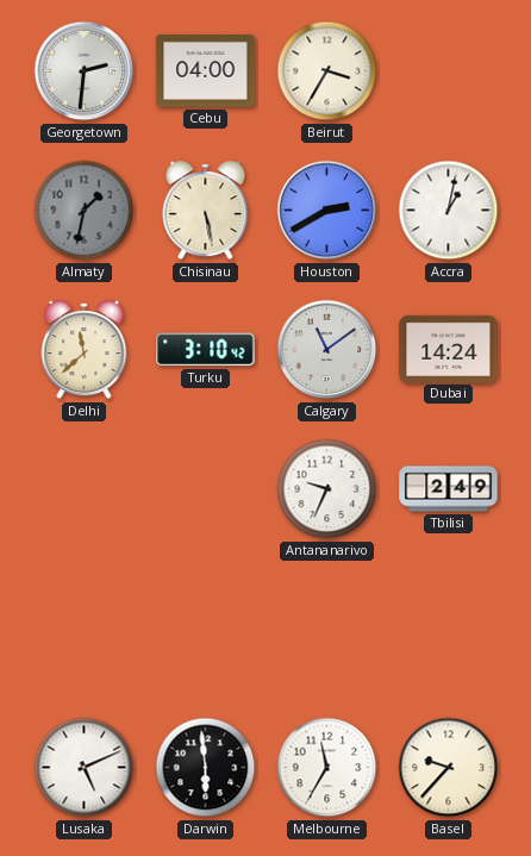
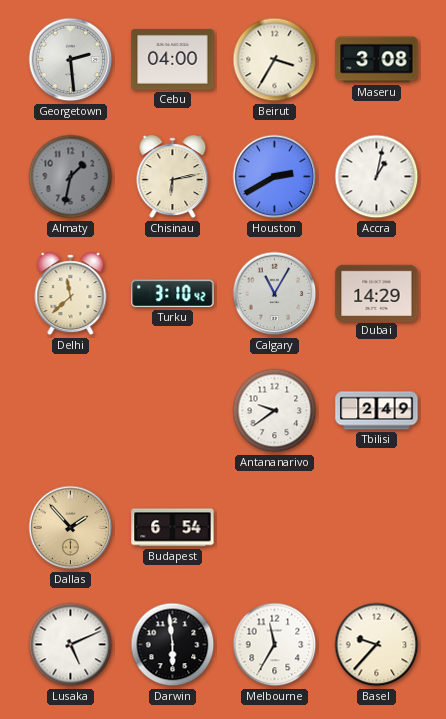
Georgetown: 2:31 -> 2:29
Maseru: none -> 3:08
Chisinau: 5:28 -> 6:13
Calgary: 11:09 -> 11:05
Dubai: 14:24 -> 14:29
Antananarivo: 9:34 -> 9:39
Dallas: none -> 1:53
Budapest: none -> 6:54
